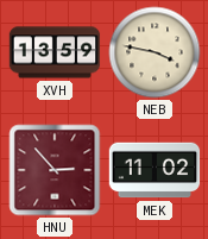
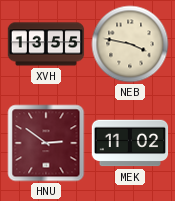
XVH: 13:59 -> 13:55
HNU: 2:53 -> 2:51
